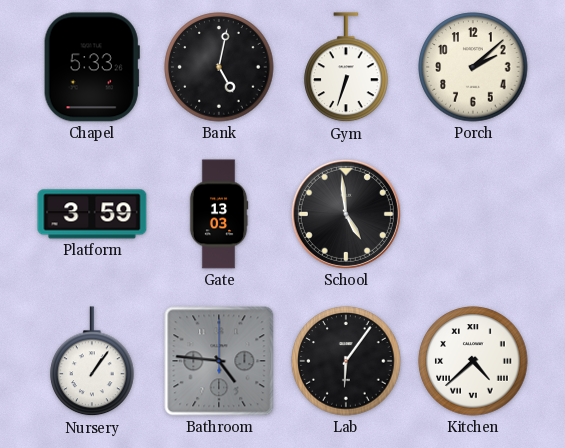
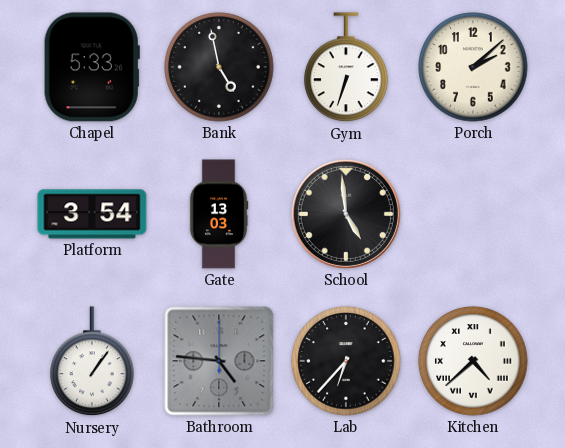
Bank: 5:02 -> 4:58
Platform: 3:59 -> 3:54
Lab: 6:06 -> 6:37
